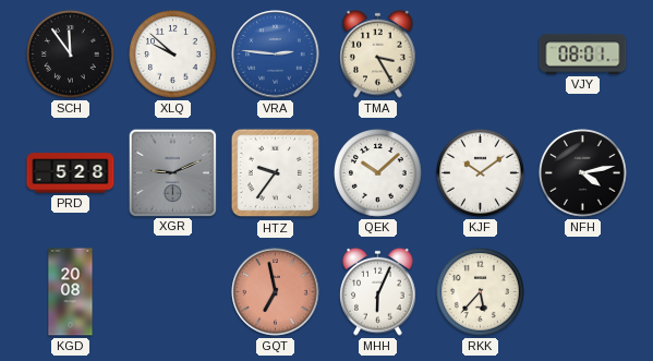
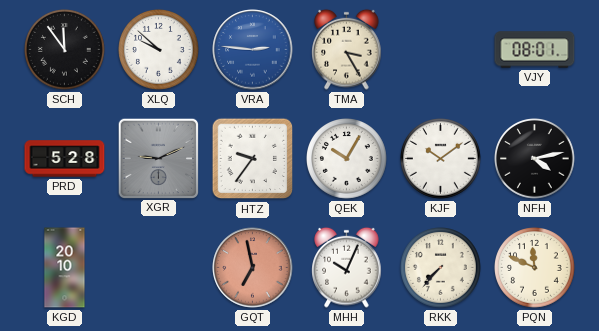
QEK: 10:08 -> 10:05
KGD: 20:08 -> 20:10
MHH: 6:04 -> 10:04
RKK: 5:37 -> 7:37
PQN: none -> 11:49
